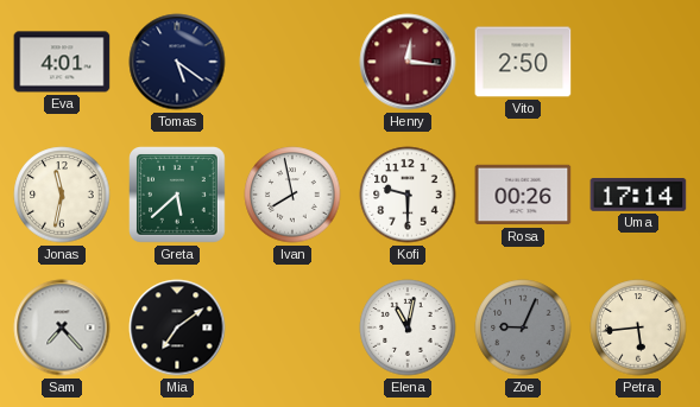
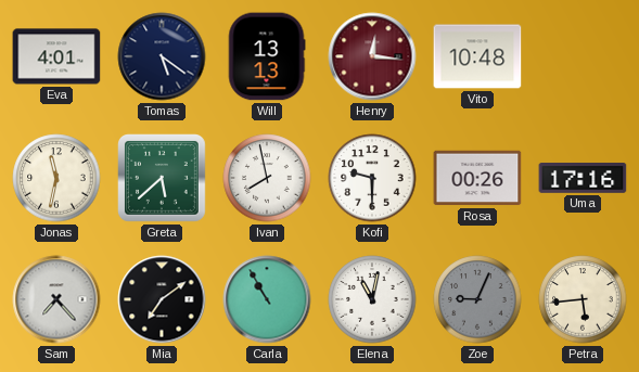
Will: none -> 13:13
Vito: 2:50 -> 10:48
Uma: 17:14 -> 17:16
Carla: none -> 10:55
